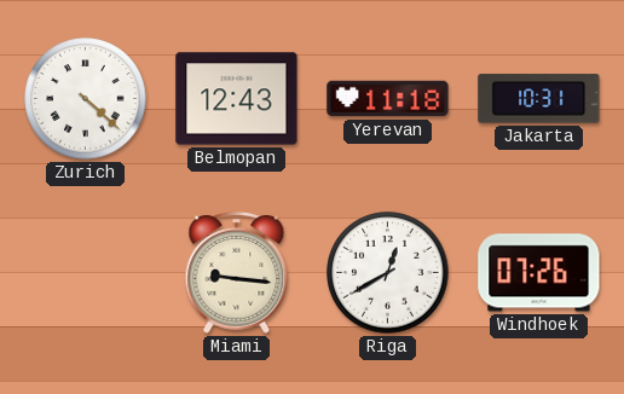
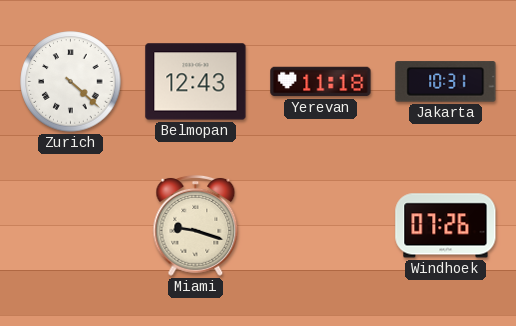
Miami: 9:16 -> 9:18
Riga: 12:40 -> none
